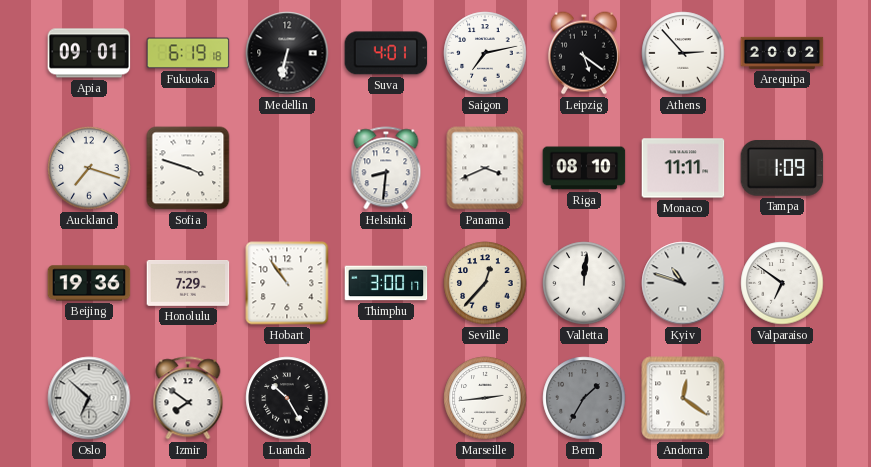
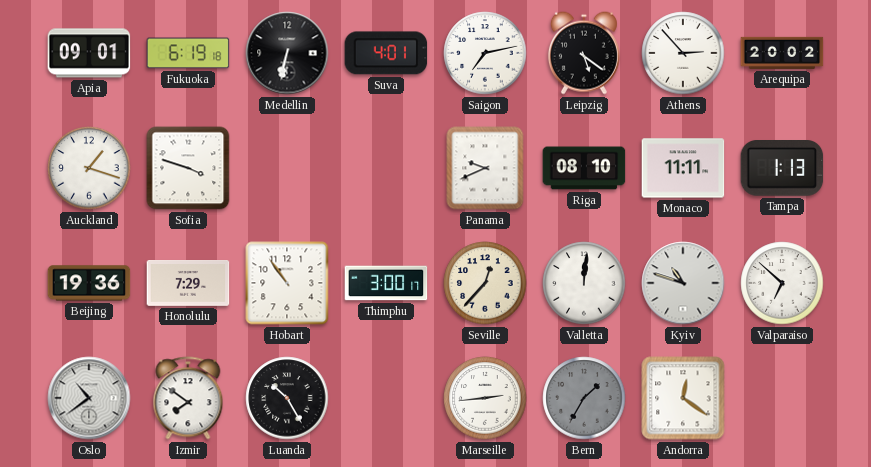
Auckland: 7:18 -> 1:18
Helsinki: 8:31 -> none
Panama: 3:41 -> 9:41
Tampa: 1:09 -> 1:13
Valparaiso: 6:51 -> 6:52
Oslo: 6:52 -> 10:39
